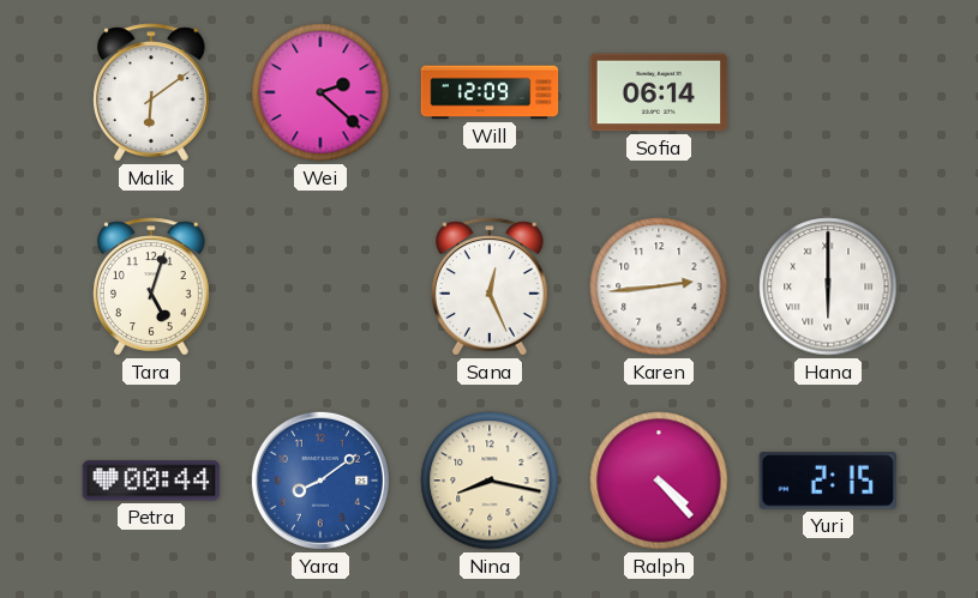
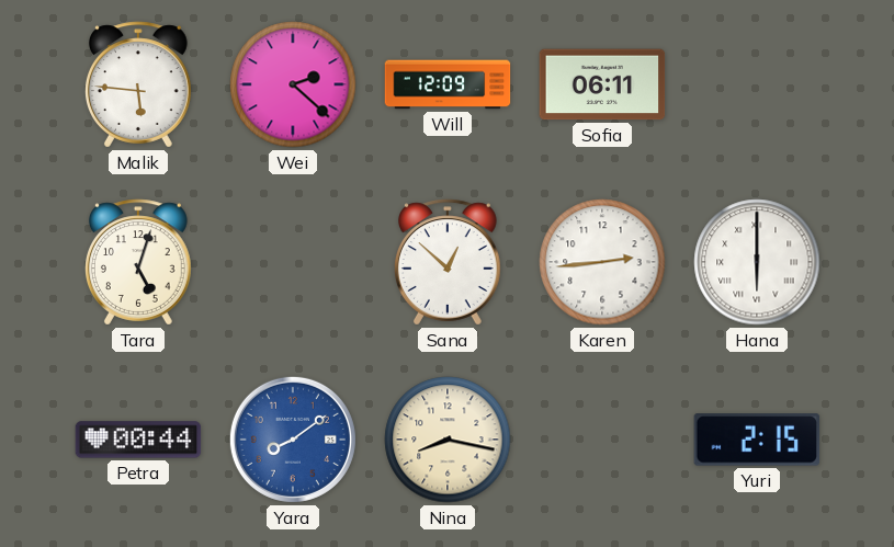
Malik: 6:09 -> 5:46
Sofia: 06:14 -> 06:11
Sana: 12:26 -> 12:52
Ralph: 4:23 -> none
